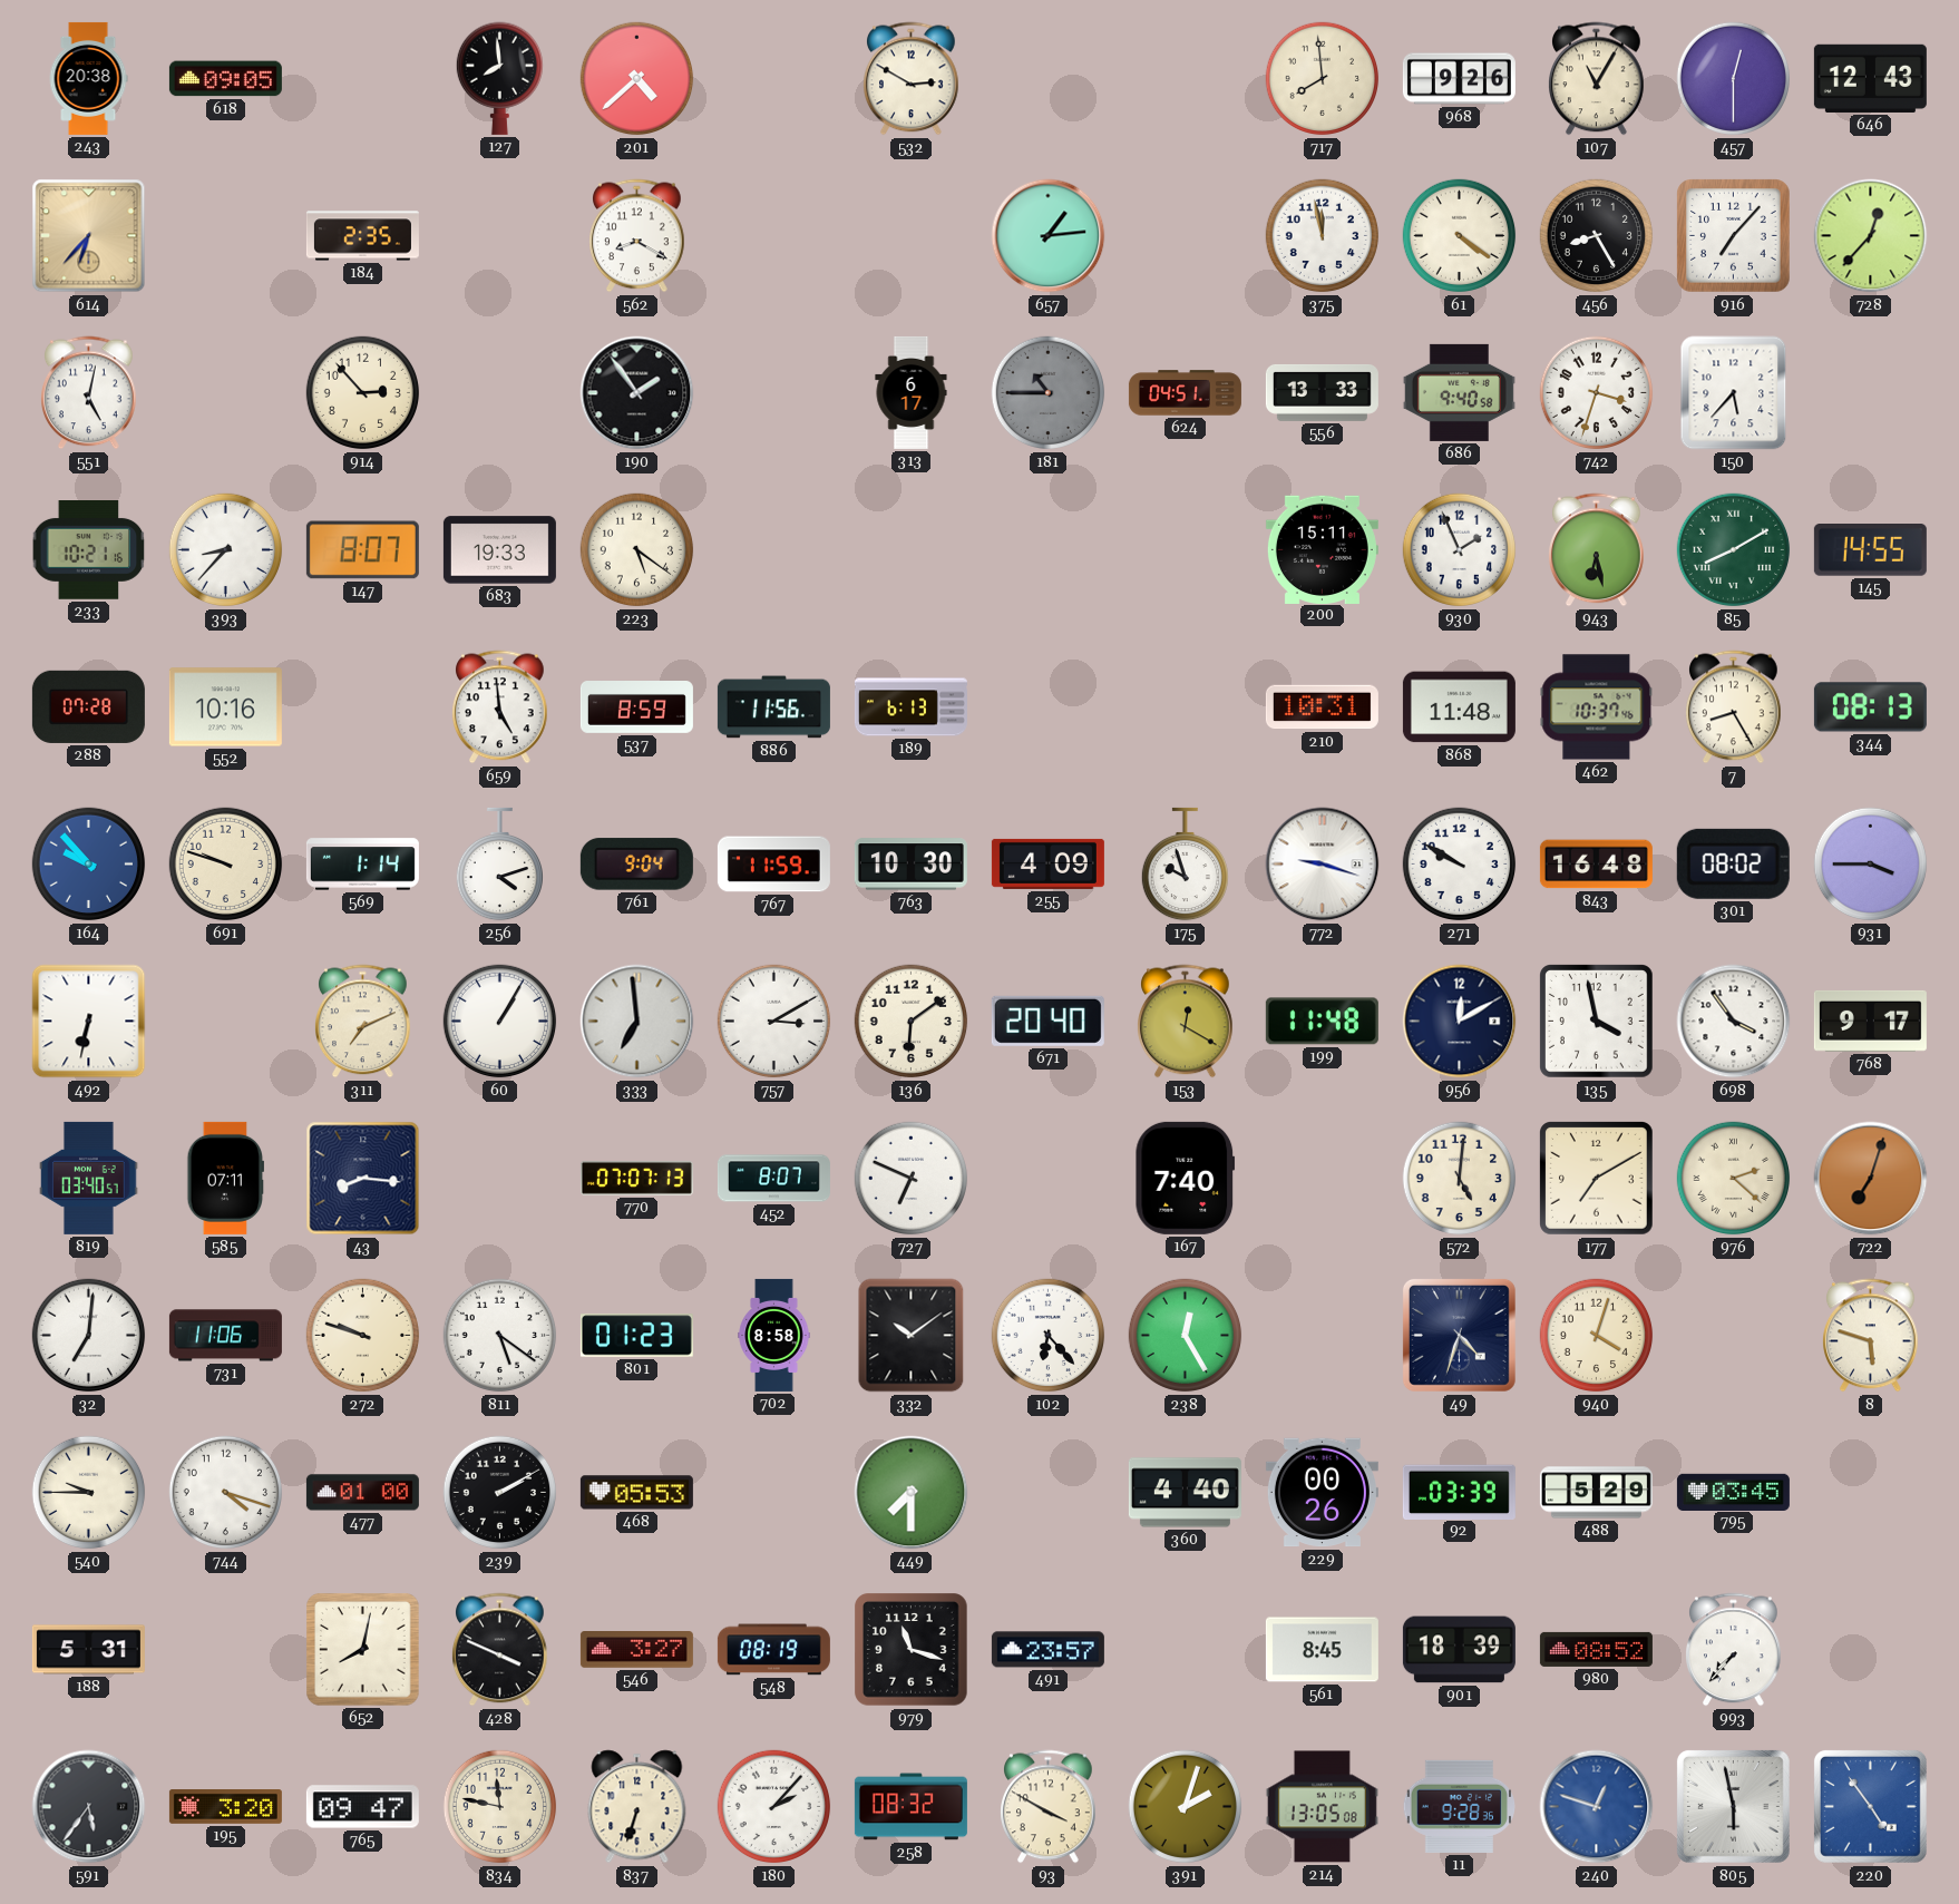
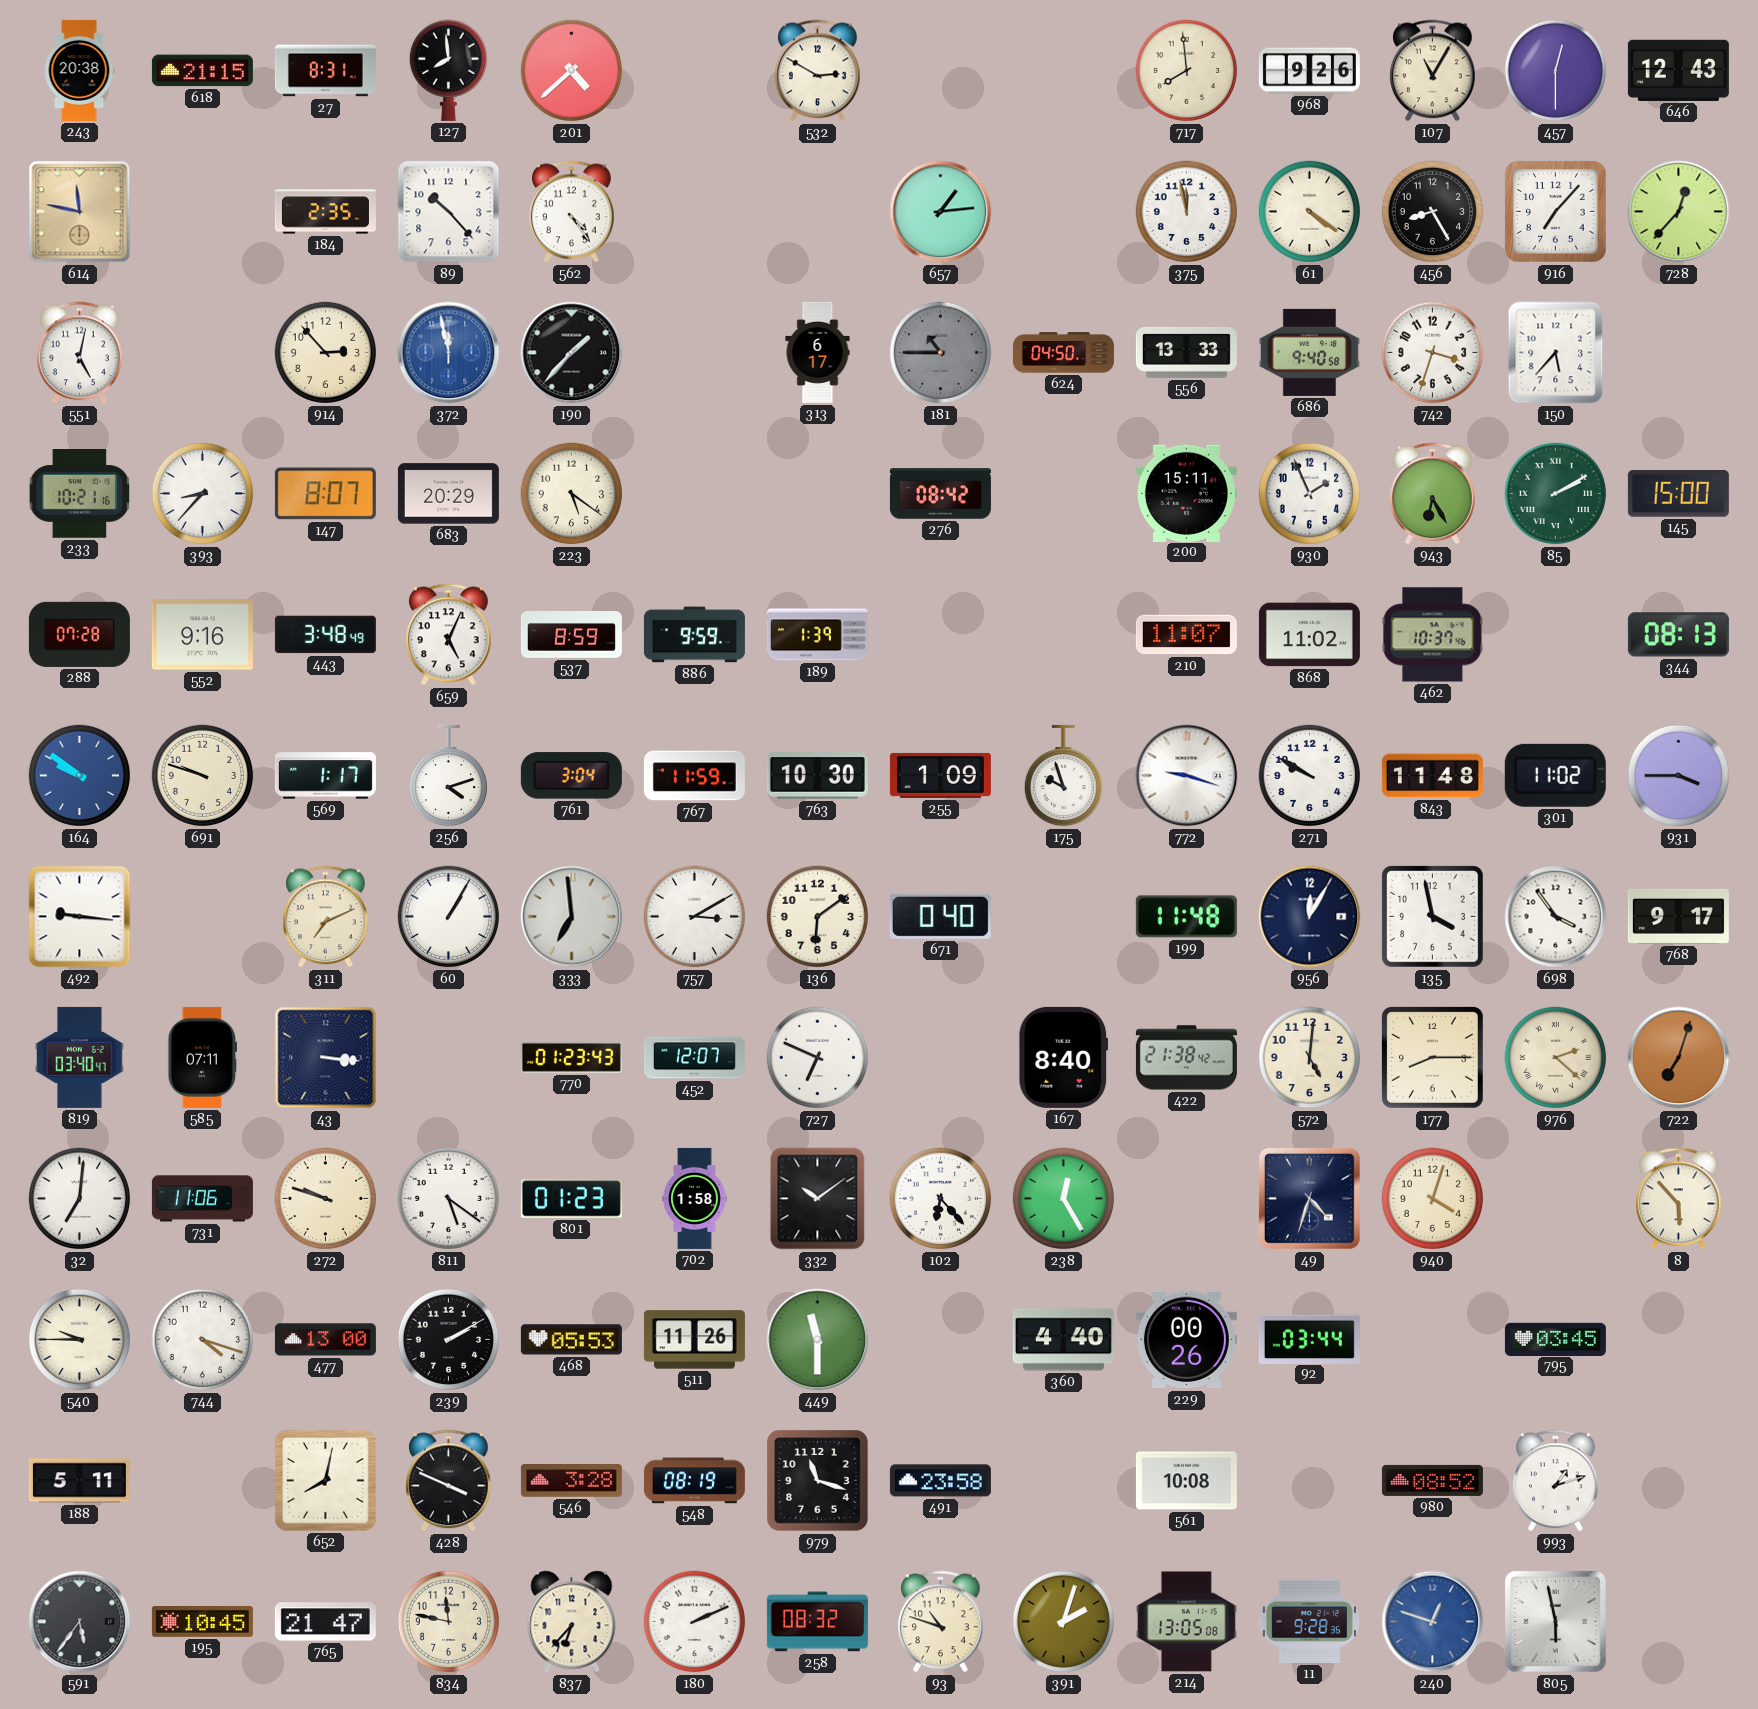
618: 09:05 -> 21:15
27: none -> 8:31
614: 6:37 -> 11:47
89: none -> 10:23
562: 8:20 -> 4:24
372: none -> 11:58
190: 1:54 -> 1:37
624: 04:51 -> 04:50
683: 19:33 -> 20:29
276: none -> 08:42
943: 6:28 -> 6:25
85: 8:10 -> 2:10
145: 14:55 -> 15:00
552: 10:16 -> 9:16
443: none -> 3:48
659: 4:59 -> 5:04
886: 11:56 -> 9:59
189: 6:13 -> 1:39
210: 10:31 -> 11:07
868: 11:48 -> 11:02
7: 8:25 -> none
164: 9:53 -> 9:51
569: 1:14 -> 1:17
761: 9:04 -> 3:04
255: 4:09 -> 1:09
843: 16:48 -> 11:48
301: 08:02 -> 11:02
492: 6:32 -> 9:16
671: 20:40 -> 0:40
153: 12:20 -> none
956: 12:10 -> 12:05
819: 03:40:57 -> 03:40:47
43: 8:16 -> 3:16
770: 07:07 -> 01:23
452: 8:07 -> 12:07
167: 7:40 -> 8:40
422: none -> 21:38
177: 7:10 -> 8:15
702: 8:58 -> 1:58
8: 5:48 -> 5:53
477: 01:00 -> 13:00
511: none -> 11:26
449: 7:30 -> 11:30
92: 03:39 -> 03:44
488: 5:29 -> none
188: 5:31 -> 5:11
546: 3:27 -> 3:28
491: 23:57 -> 23:58
561: 8:45 -> 10:08
901: 18:39 -> none
993: 7:37 -> 1:12
195: 3:20 -> 10:45
765: 09:47 -> 21:47
837: 6:33 -> 6:37
180: 2:07 -> 2:11
93: 3:50 -> 10:48
220: 4:54 -> none
